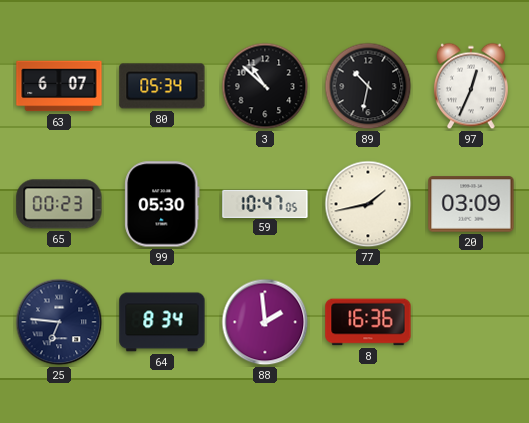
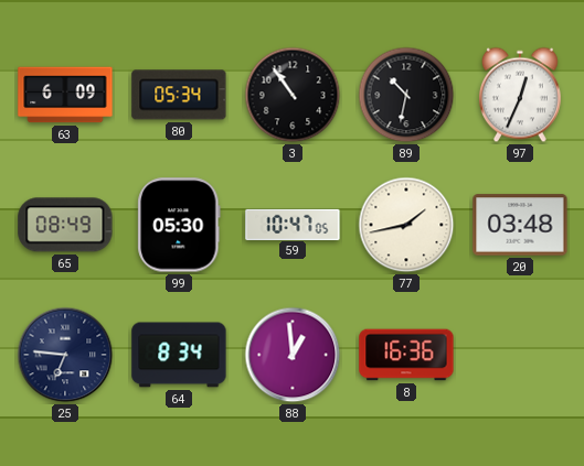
63: 6:07 -> 6:09
3: 10:52 -> 10:54
65: 00:23 -> 08:49
20: 03:09 -> 03:48
88: 1:59 -> 12:59
